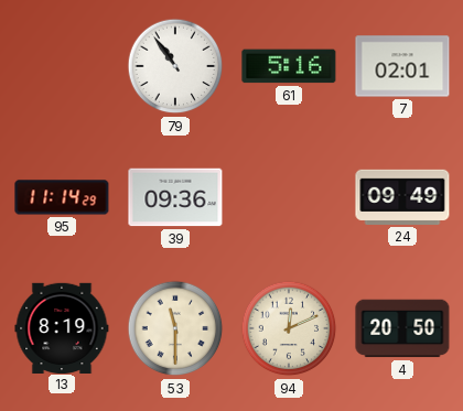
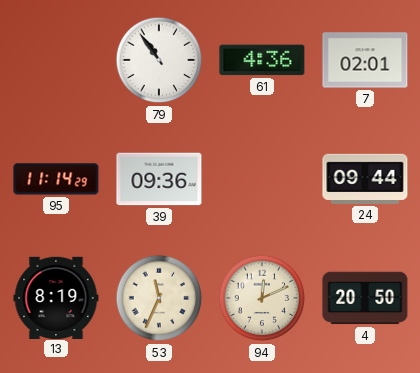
61: 5:16 -> 4:36
24: 09:49 -> 09:44
53: 11:30 -> 11:34
